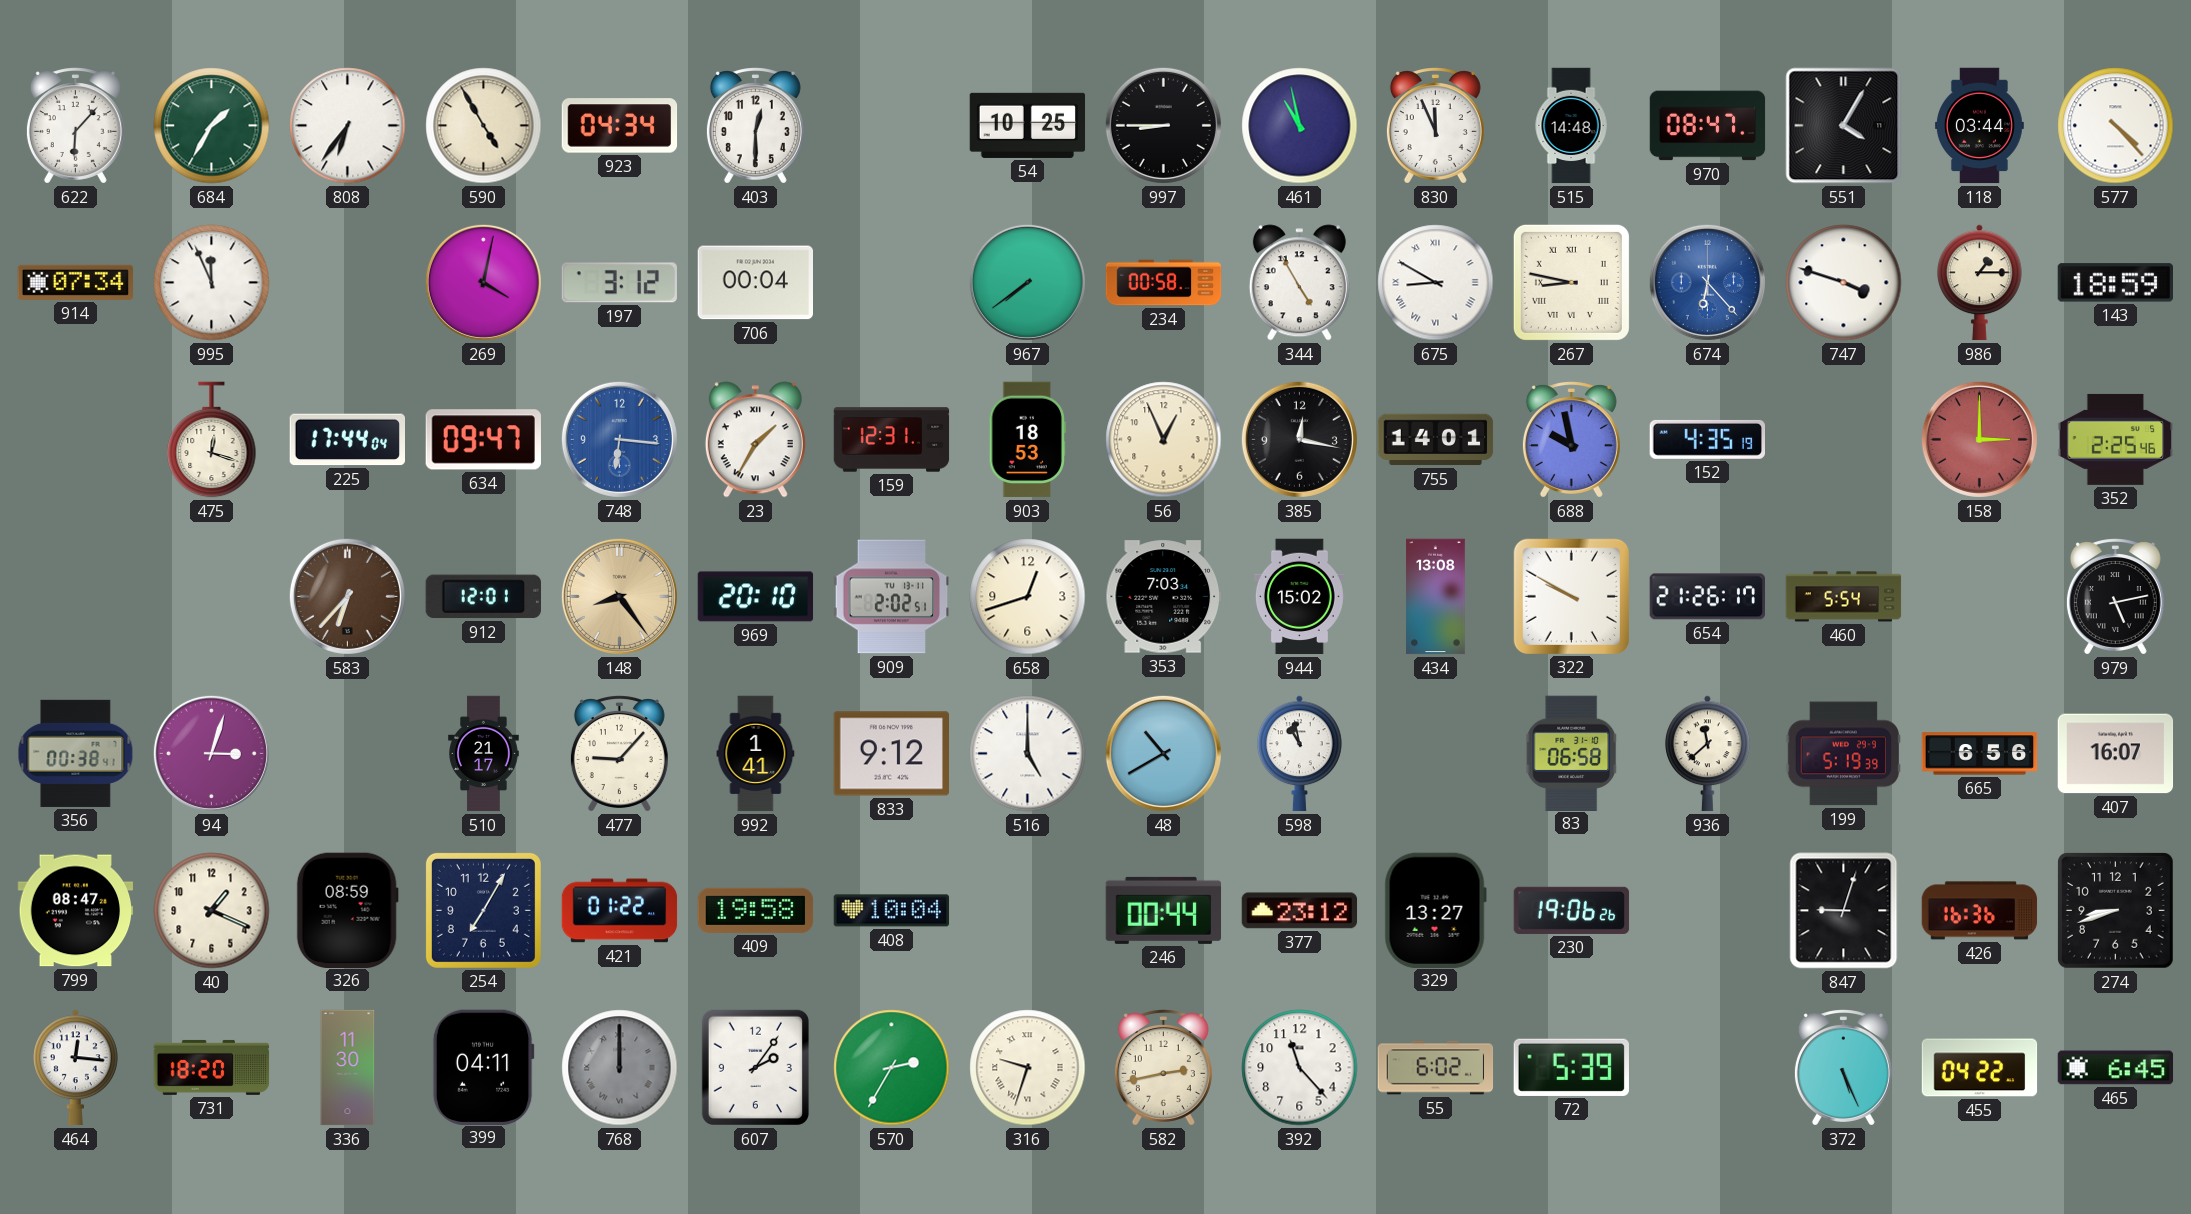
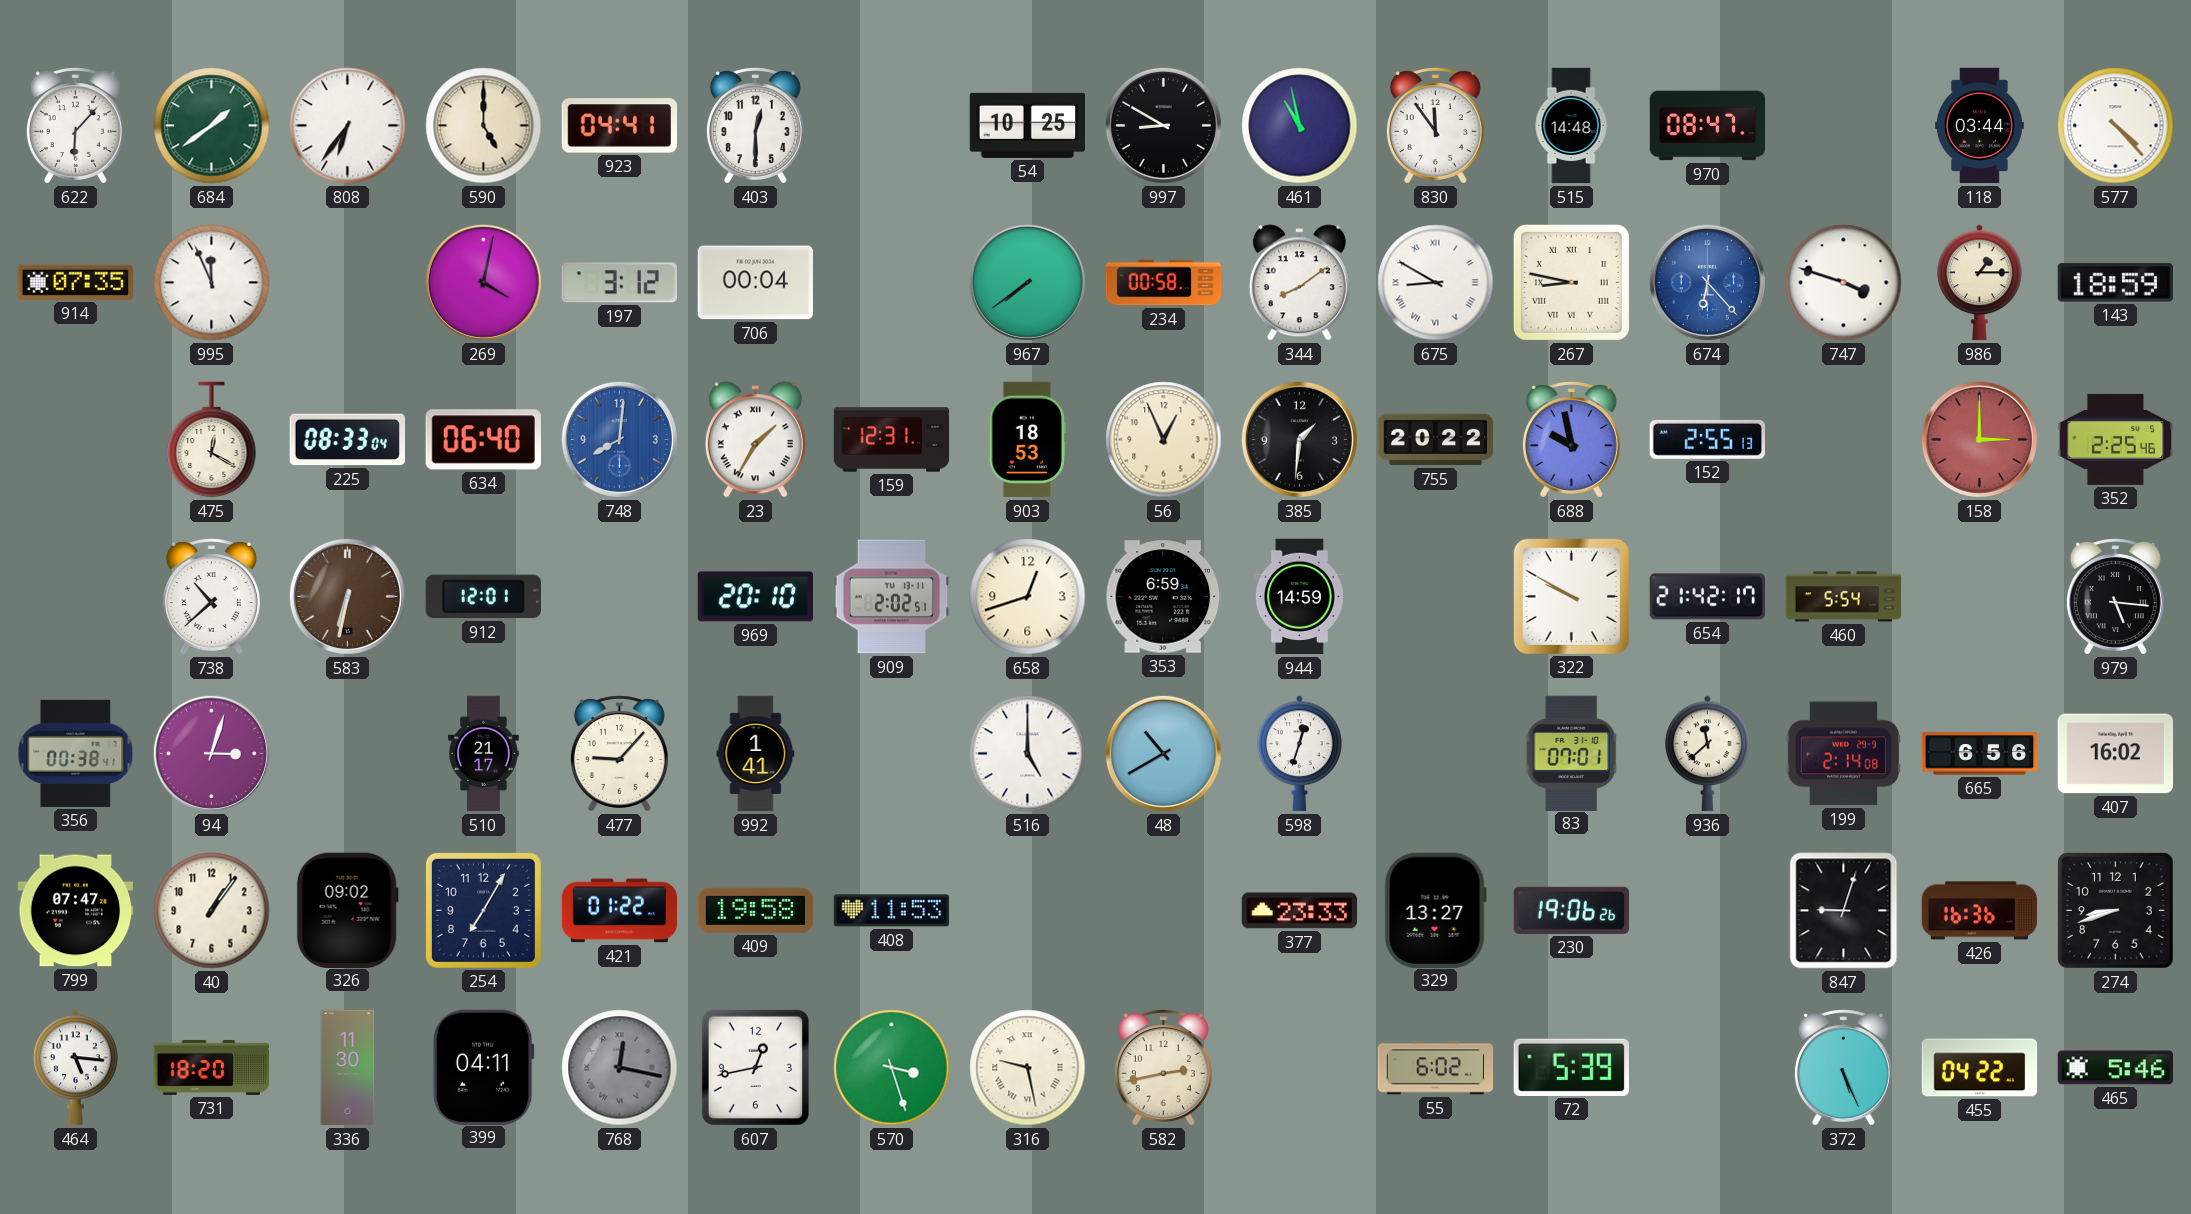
684: 1:35 -> 1:39
590: 4:55 -> 5:00
923: 04:34 -> 04:41
997: 8:45 -> 8:50
830: 11:56 -> 11:54
551: 4:05 -> none
914: 07:34 -> 07:35
344: 4:55 -> 8:09
475: 12:18 -> 12:20
225: 17:44 -> 08:33
634: 09:47 -> 06:40
748: 6:16 -> 8:01
385: 12:17 -> 1:31
755: 14:01 -> 20:22
152: 4:35 -> 2:55
738: none -> 10:38
583: 6:37 -> 6:32
148: 8:24 -> none
353: 7:03 -> 6:59
944: 15:02 -> 14:59
434: 13:08 -> none
654: 21:26 -> 21:42
979: 5:13 -> 5:16
833: 9:12 -> none
598: 10:58 -> 12:33
83: 06:58 -> 07:01
199: 5:19 -> 2:14
407: 16:07 -> 16:02
799: 08:47 -> 07:47
40: 1:19 -> 1:06
326: 08:59 -> 09:02
408: 10:04 -> 11:53
246: 00:44 -> none
377: 23:12 -> 23:33
464: 12:16 -> 5:16
768: 12:00 -> 12:17
607: 2:06 -> 12:43
570: 2:35 -> 3:27
316: 9:33 -> 9:28
392: 11:23 -> none
465: 6:45 -> 5:46
